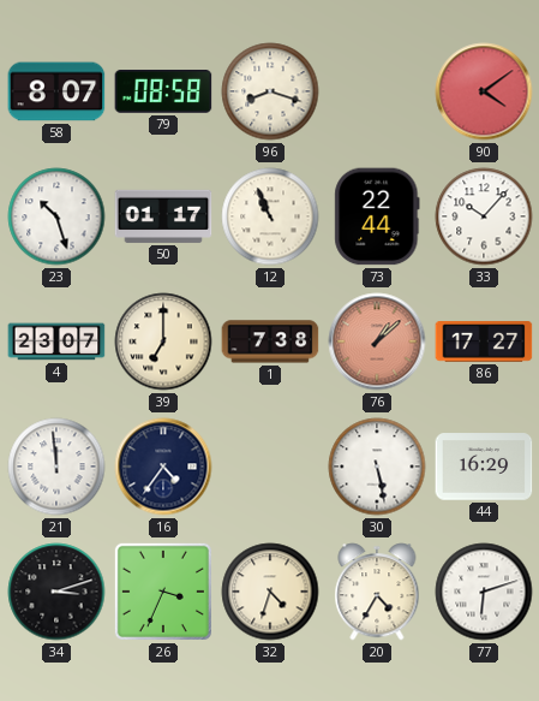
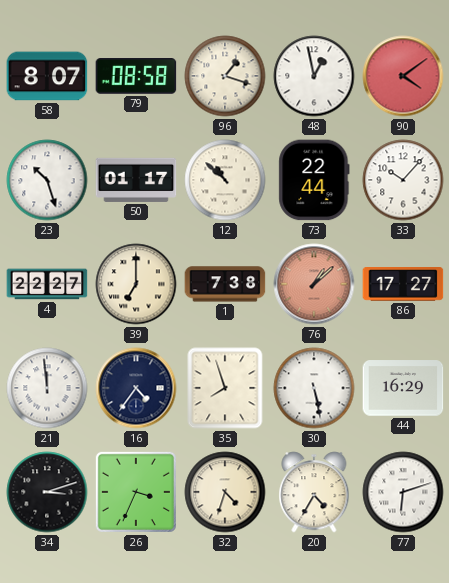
96: 8:18 -> 1:18
48: none -> 12:58
12: 10:56 -> 10:52
4: 23:07 -> 22:27
35: none -> 7:57
